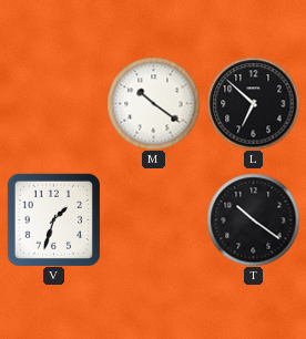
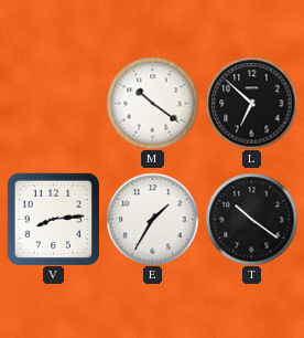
V: 1:33 -> 8:14
E: none -> 1:35
